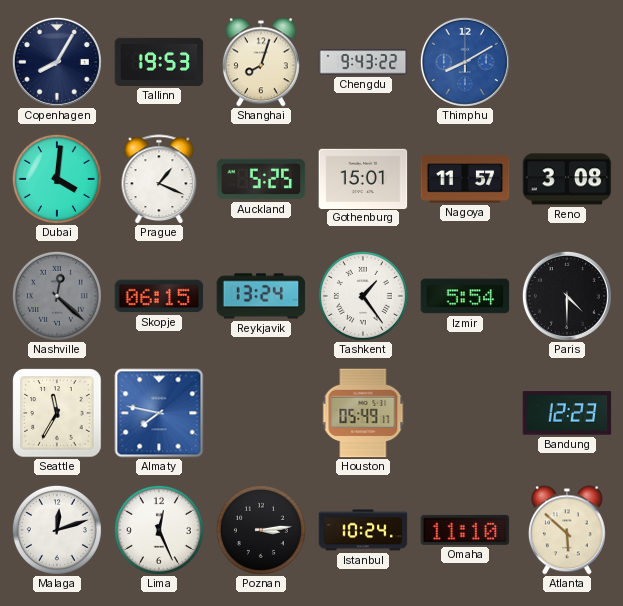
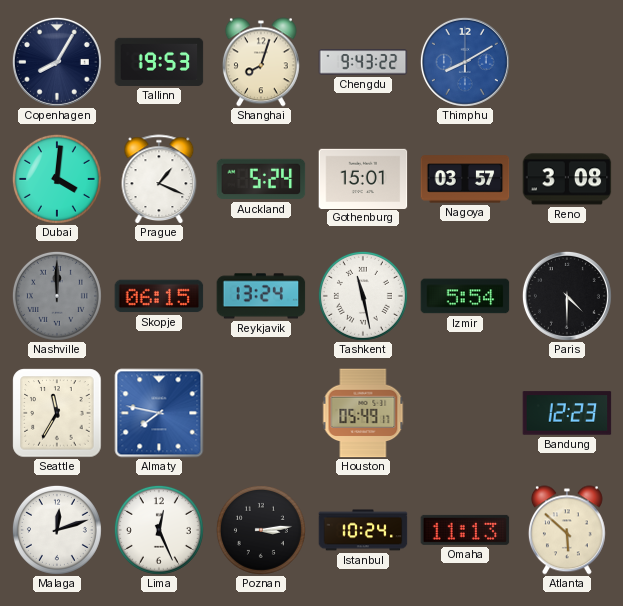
Auckland: 5:25 -> 5:24
Nagoya: 11:57 -> 03:57
Nashville: 12:22 -> 12:00
Tashkent: 1:24 -> 11:28
Omaha: 11:10 -> 11:13
